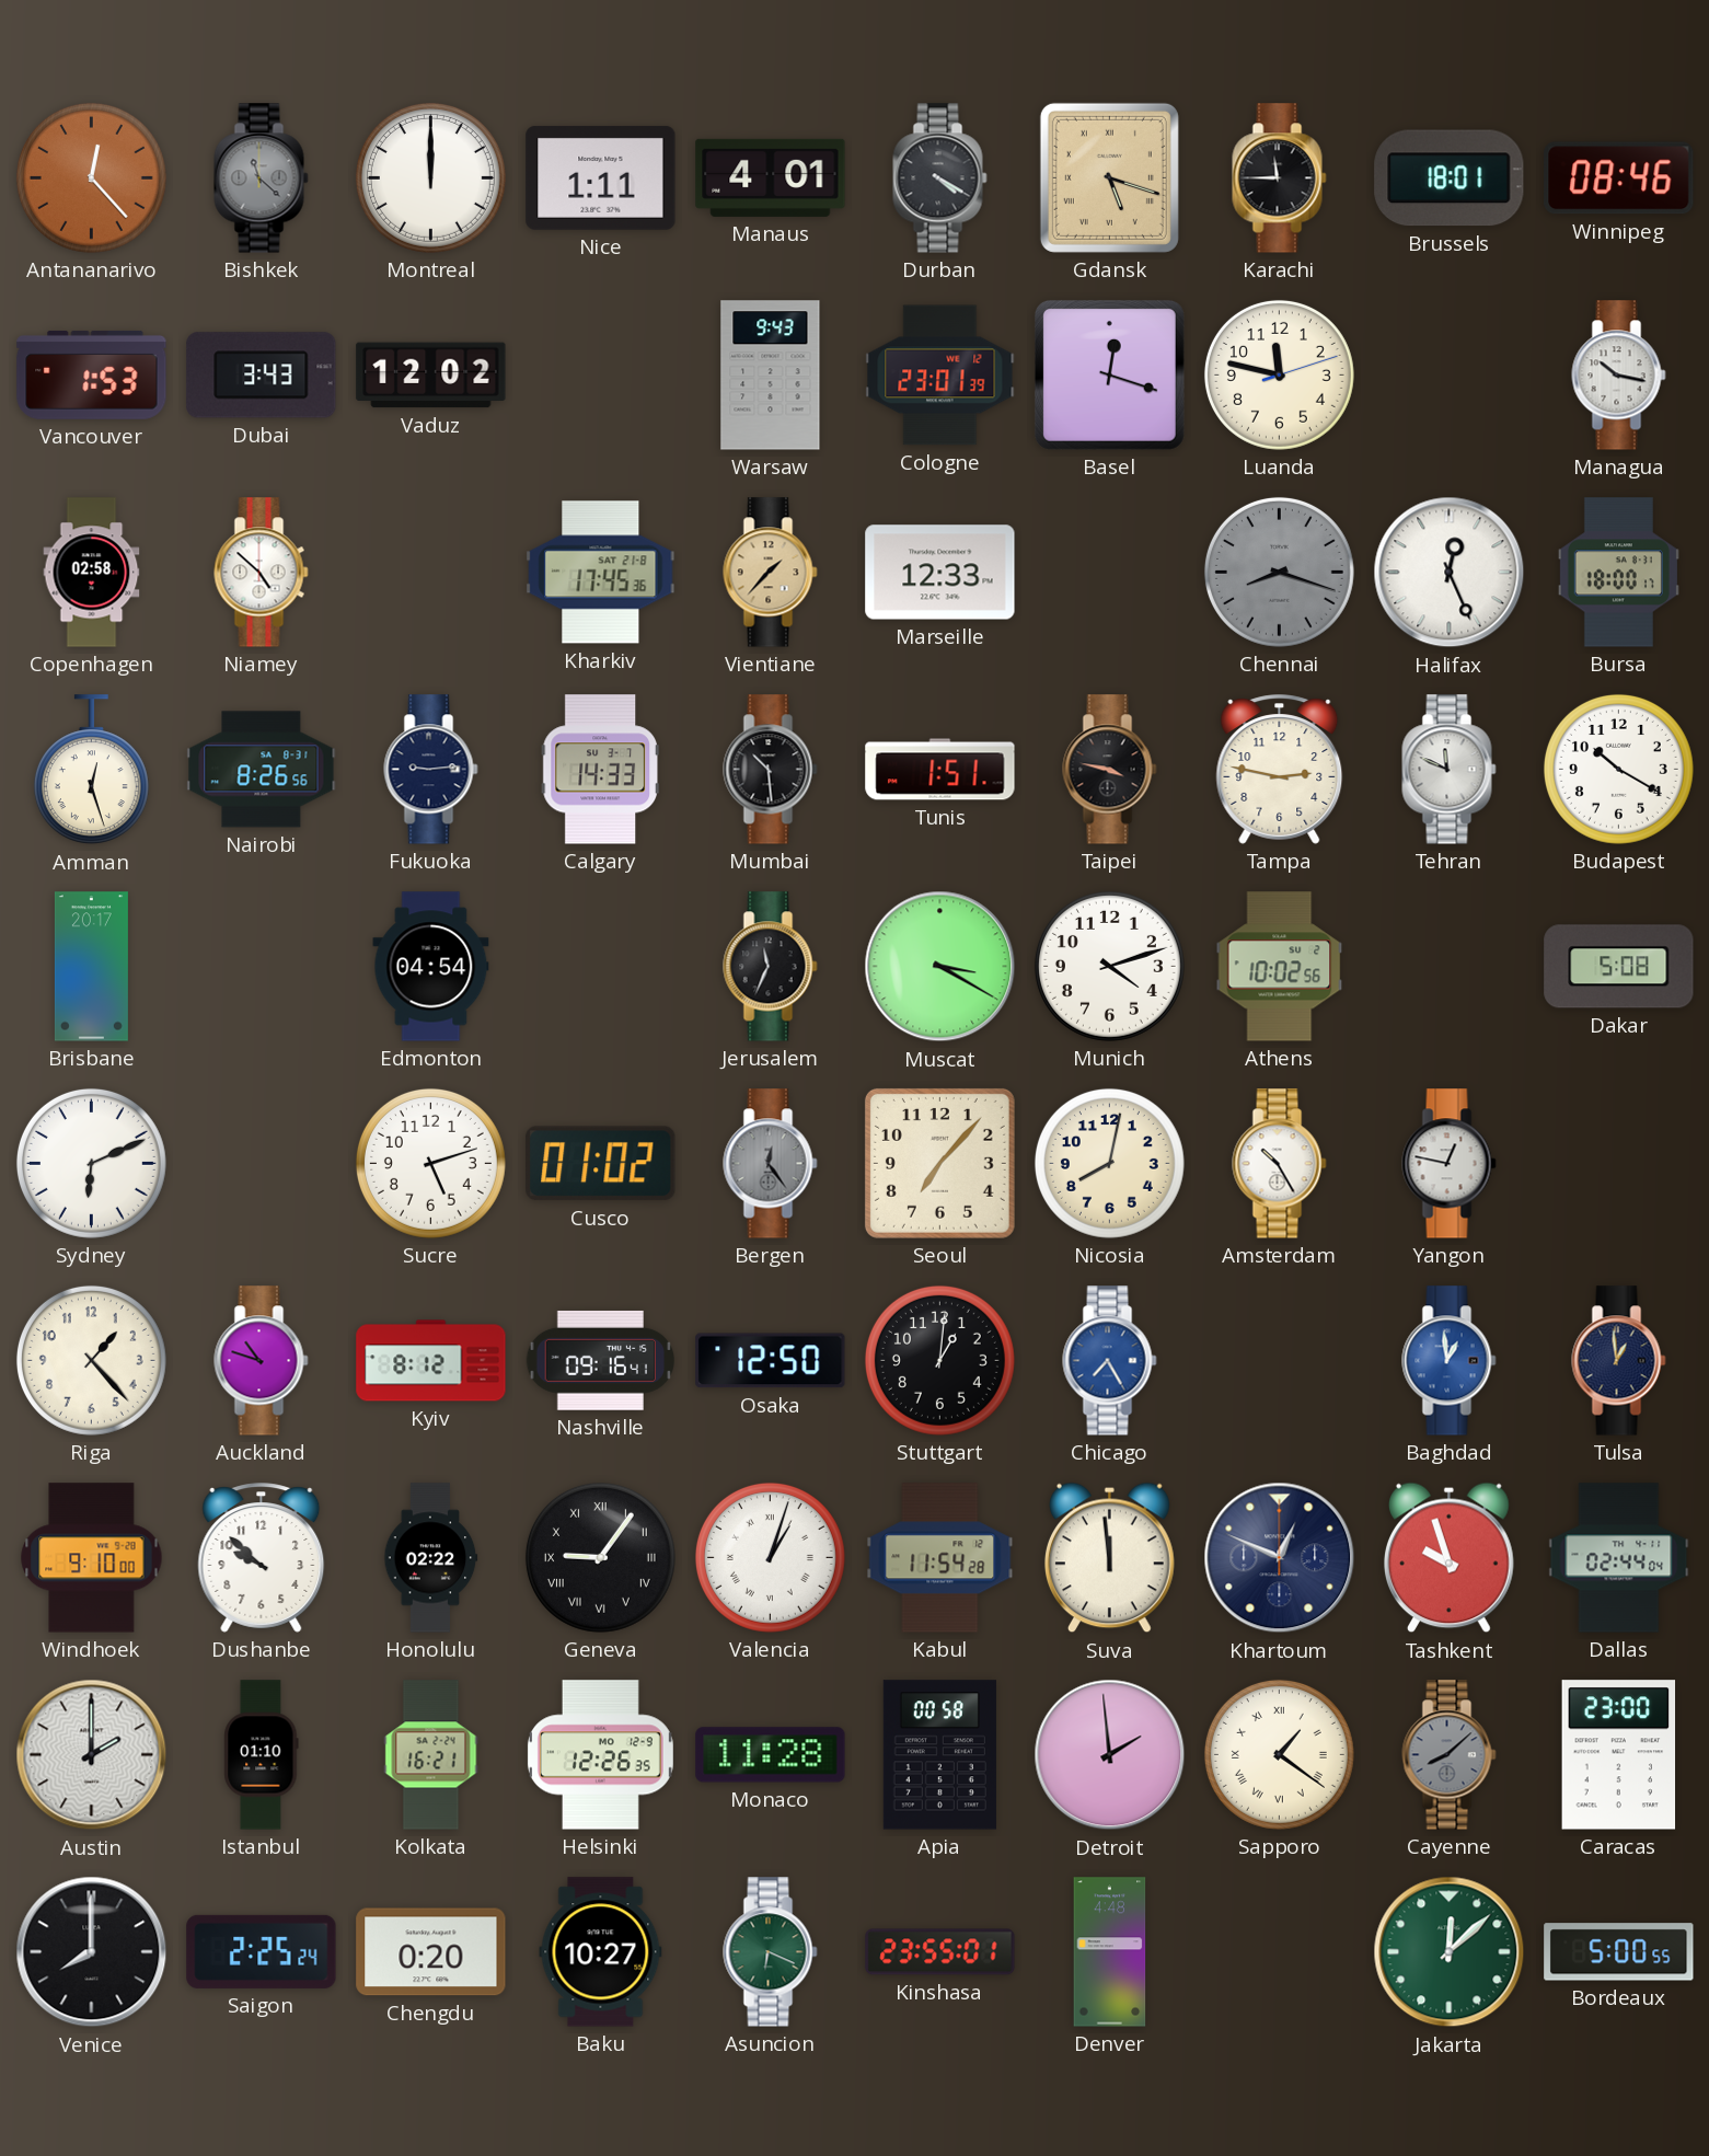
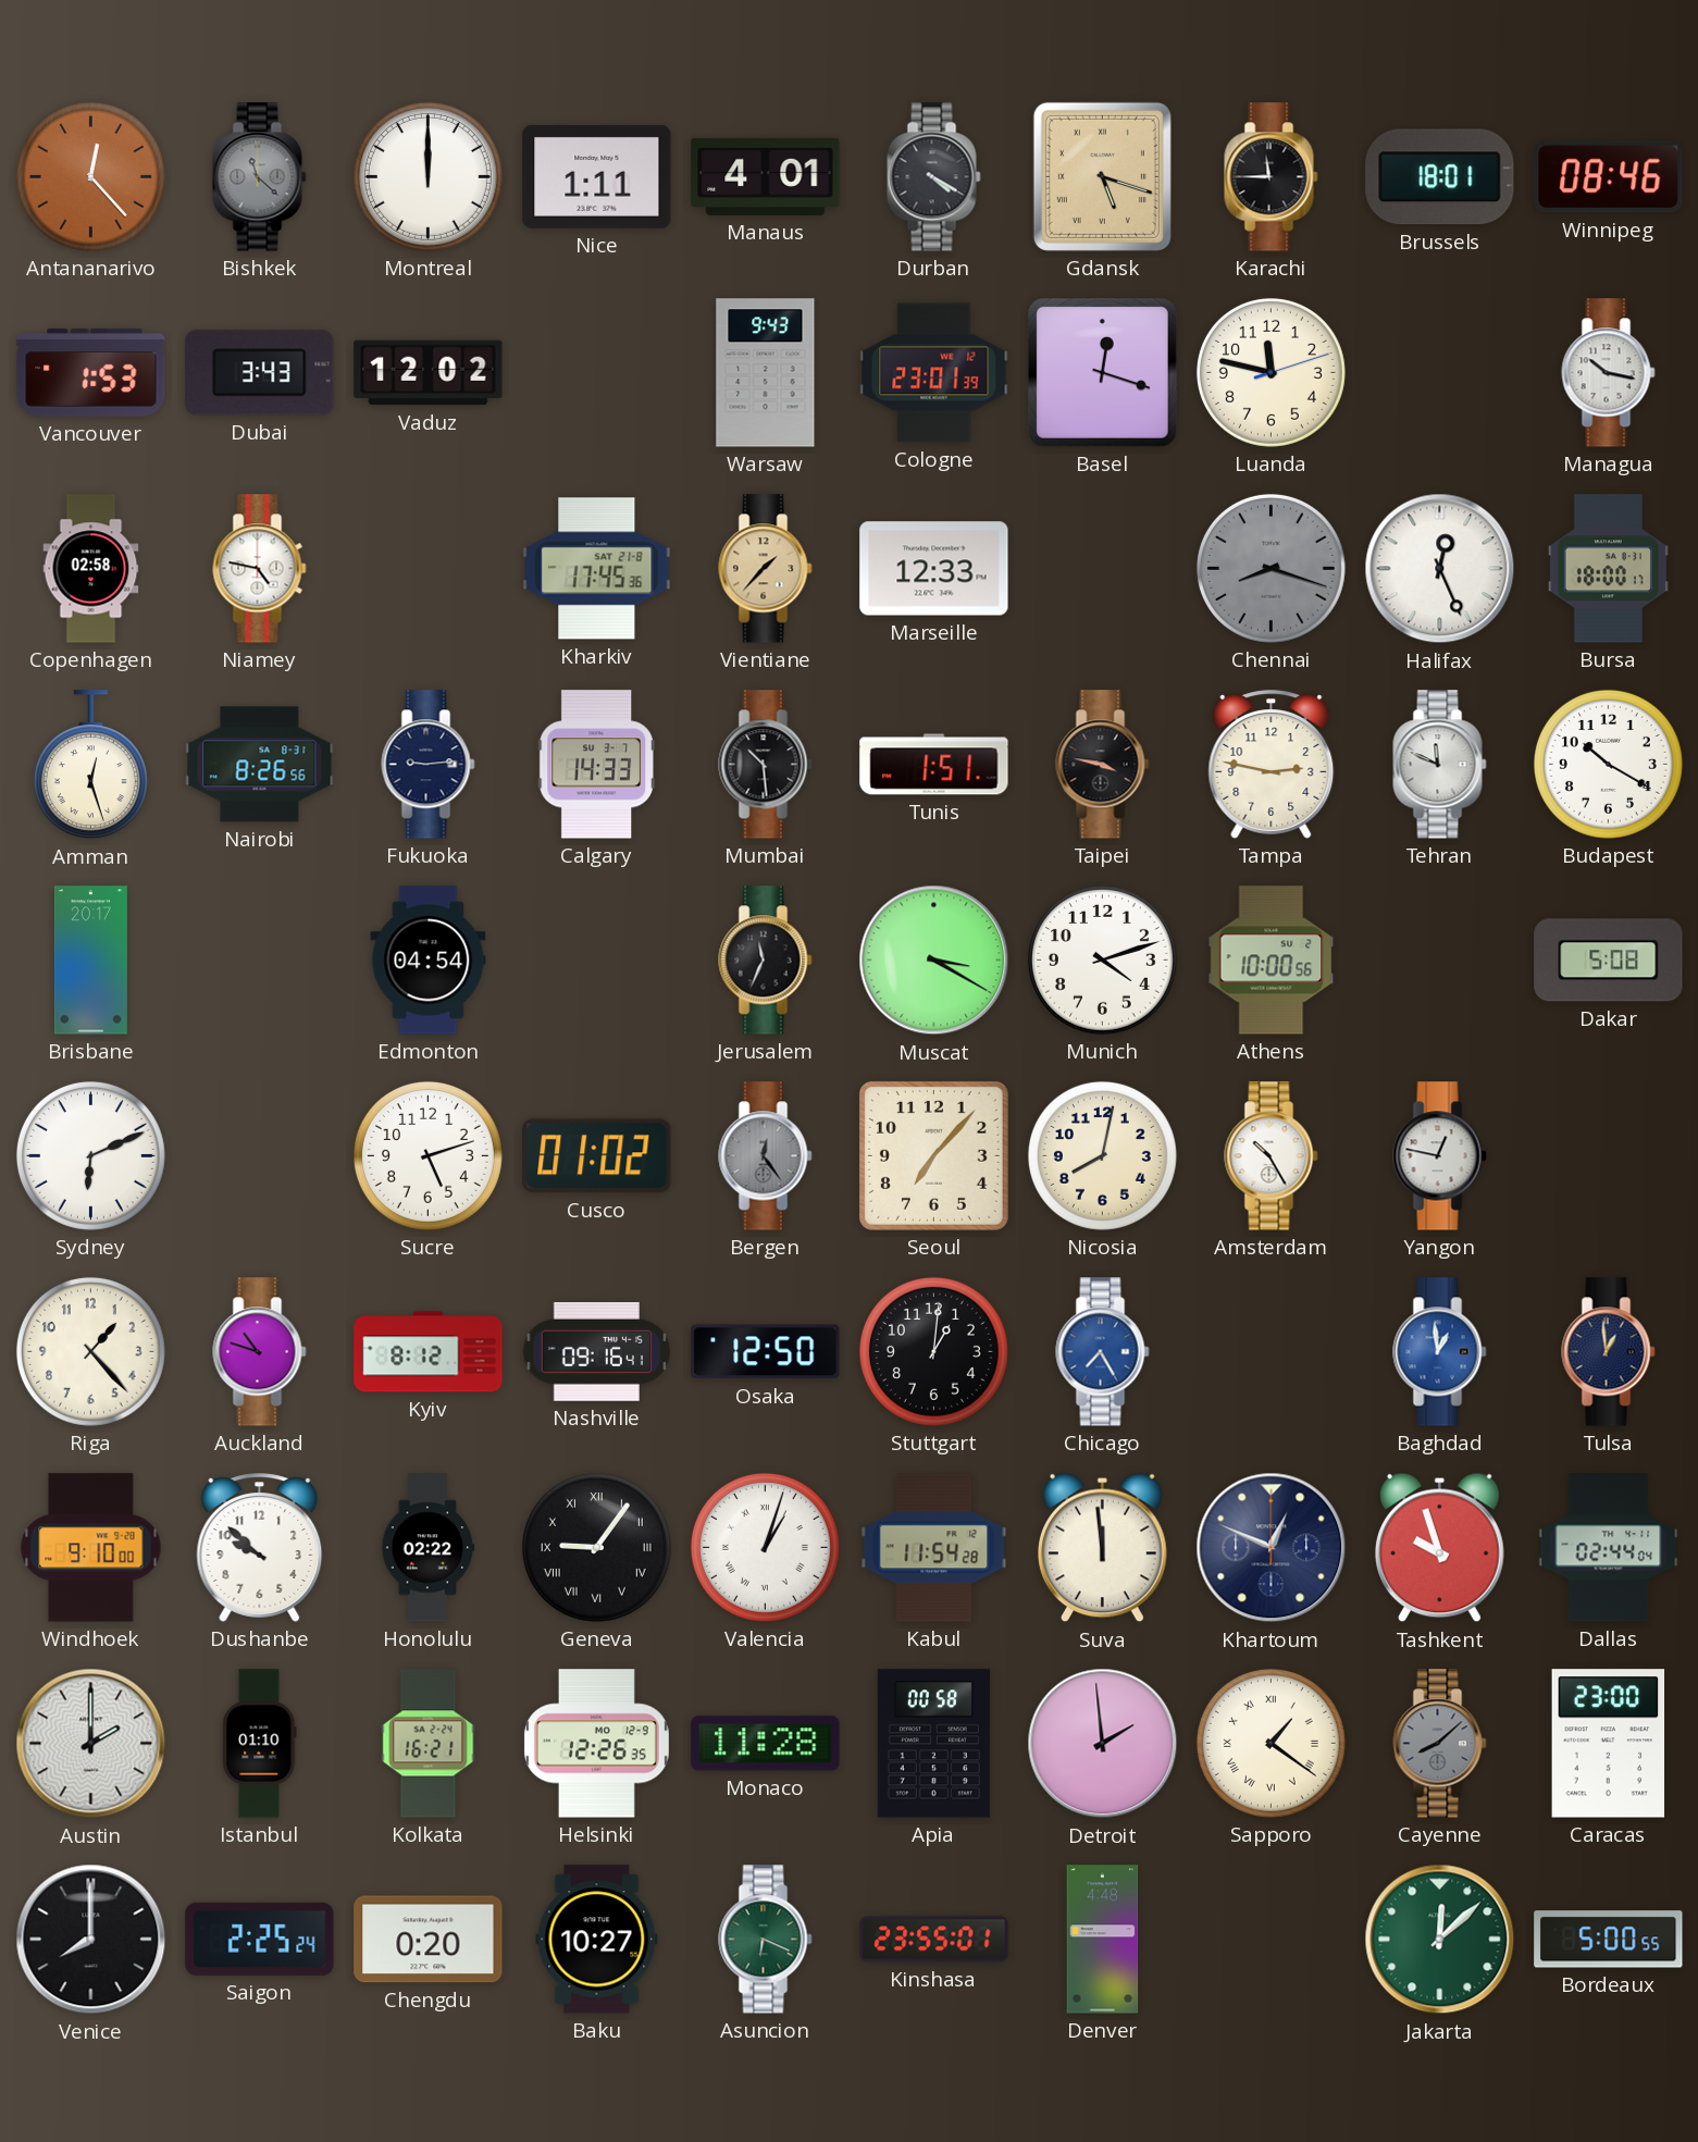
Niamey: 4:52 -> 4:47
Athens: 10:02 -> 10:00
